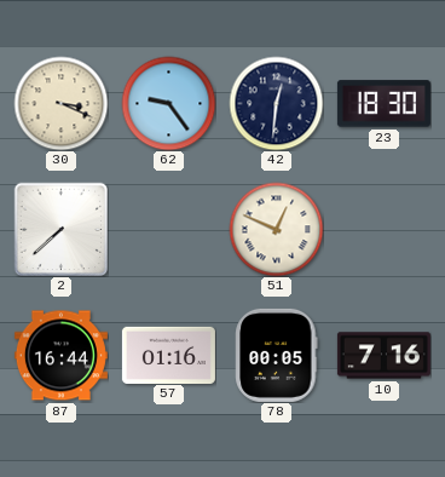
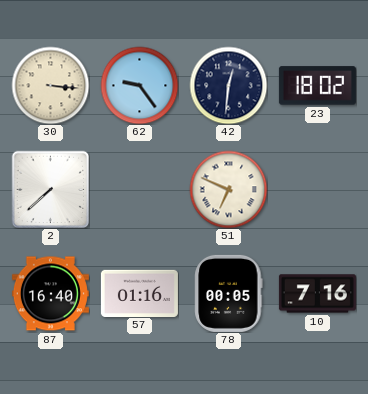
30: 3:19 -> 3:16
23: 18:30 -> 18:02
51: 12:49 -> 6:49
87: 16:44 -> 16:40
